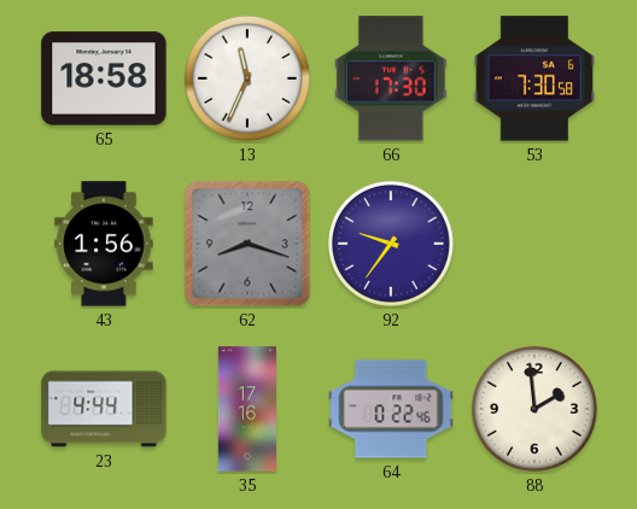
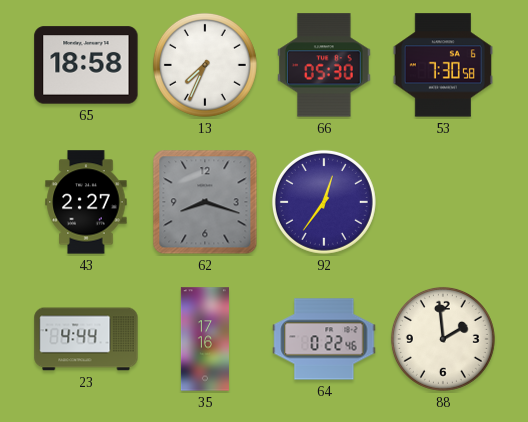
13: 11:34 -> 7:34
66: 17:30 -> 05:30
43: 1:56 -> 2:27
92: 9:36 -> 12:36
